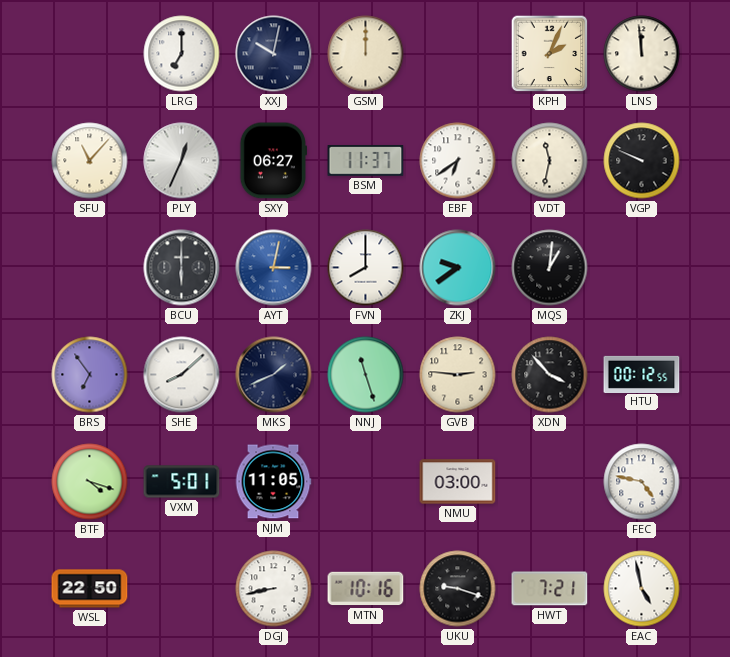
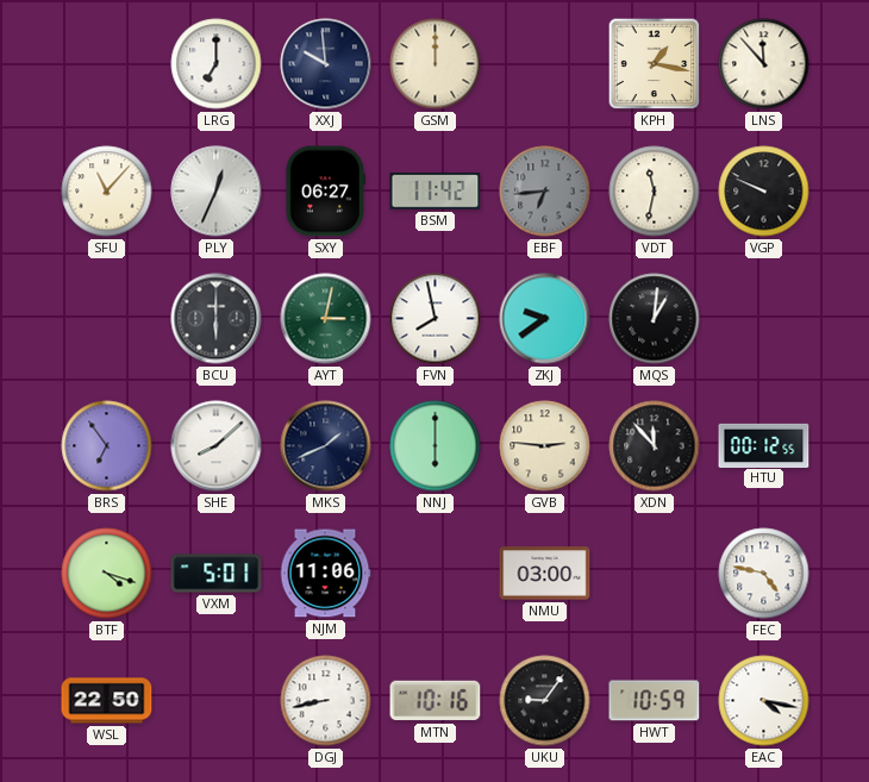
XXJ: 10:02 -> 9:59
KPH: 2:04 -> 1:17
LNS: 11:59 -> 11:53
BSM: 11:37 -> 11:42
EBF: 6:39 -> 6:44
EBF dial: white -> grey
AYT dial: blue -> green
FVN: 8:00 -> 7:58
NNJ: 11:27 -> 6:00
XDN: 3:53 -> 11:53
NJM: 11:05 -> 11:06
UKU: 9:18 -> 9:06
HWT: 7:21 -> 10:59
EAC: 4:58 -> 4:17
